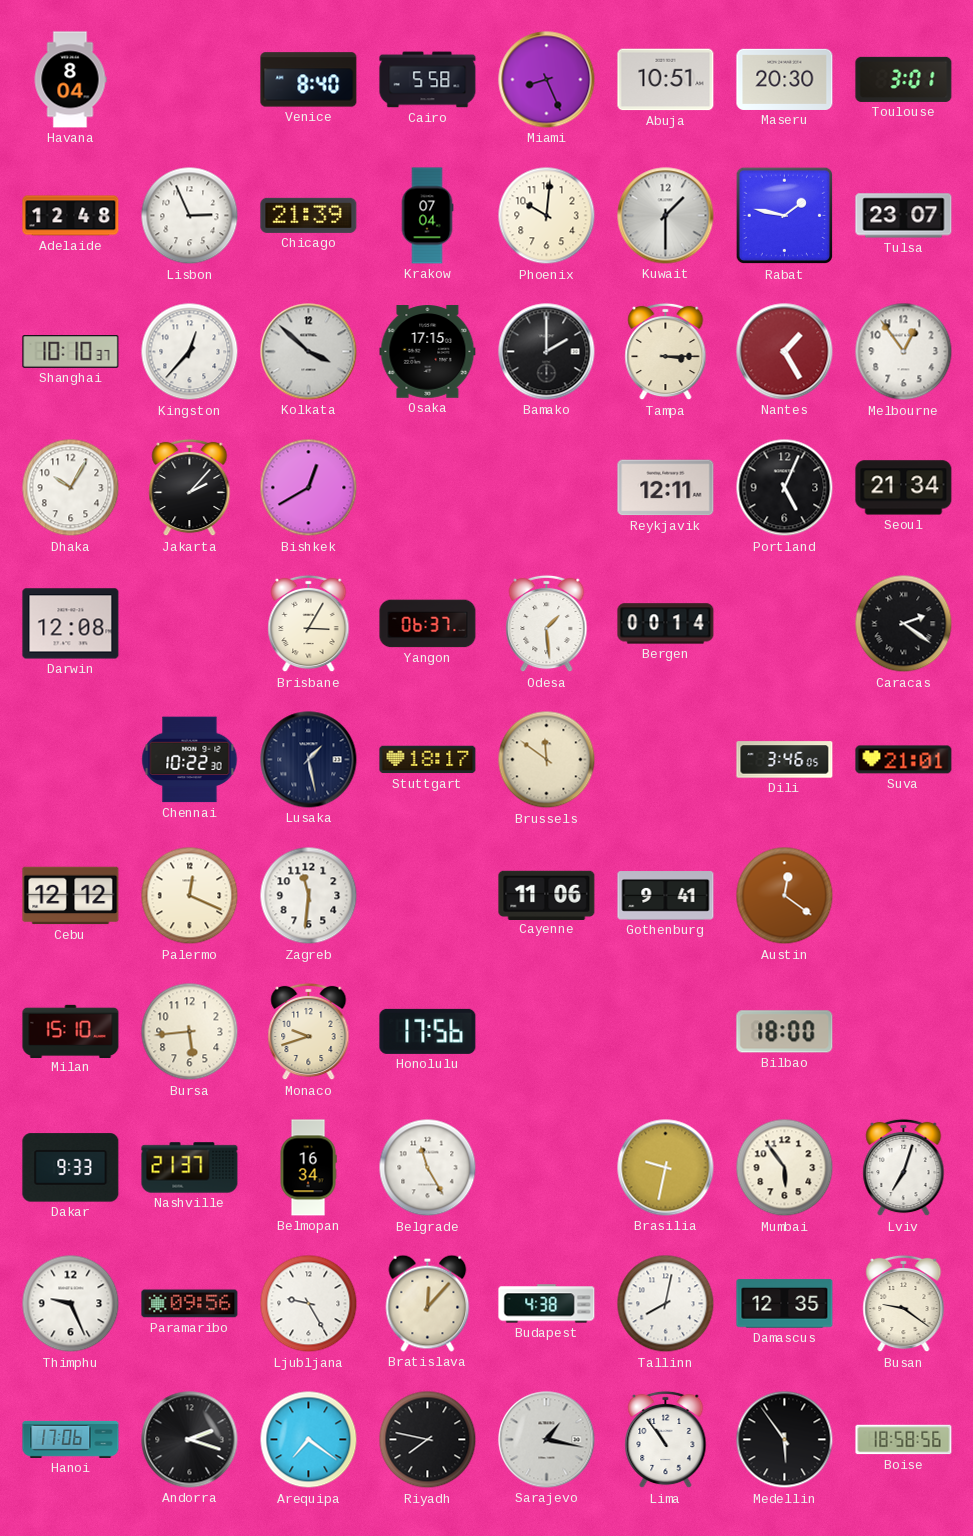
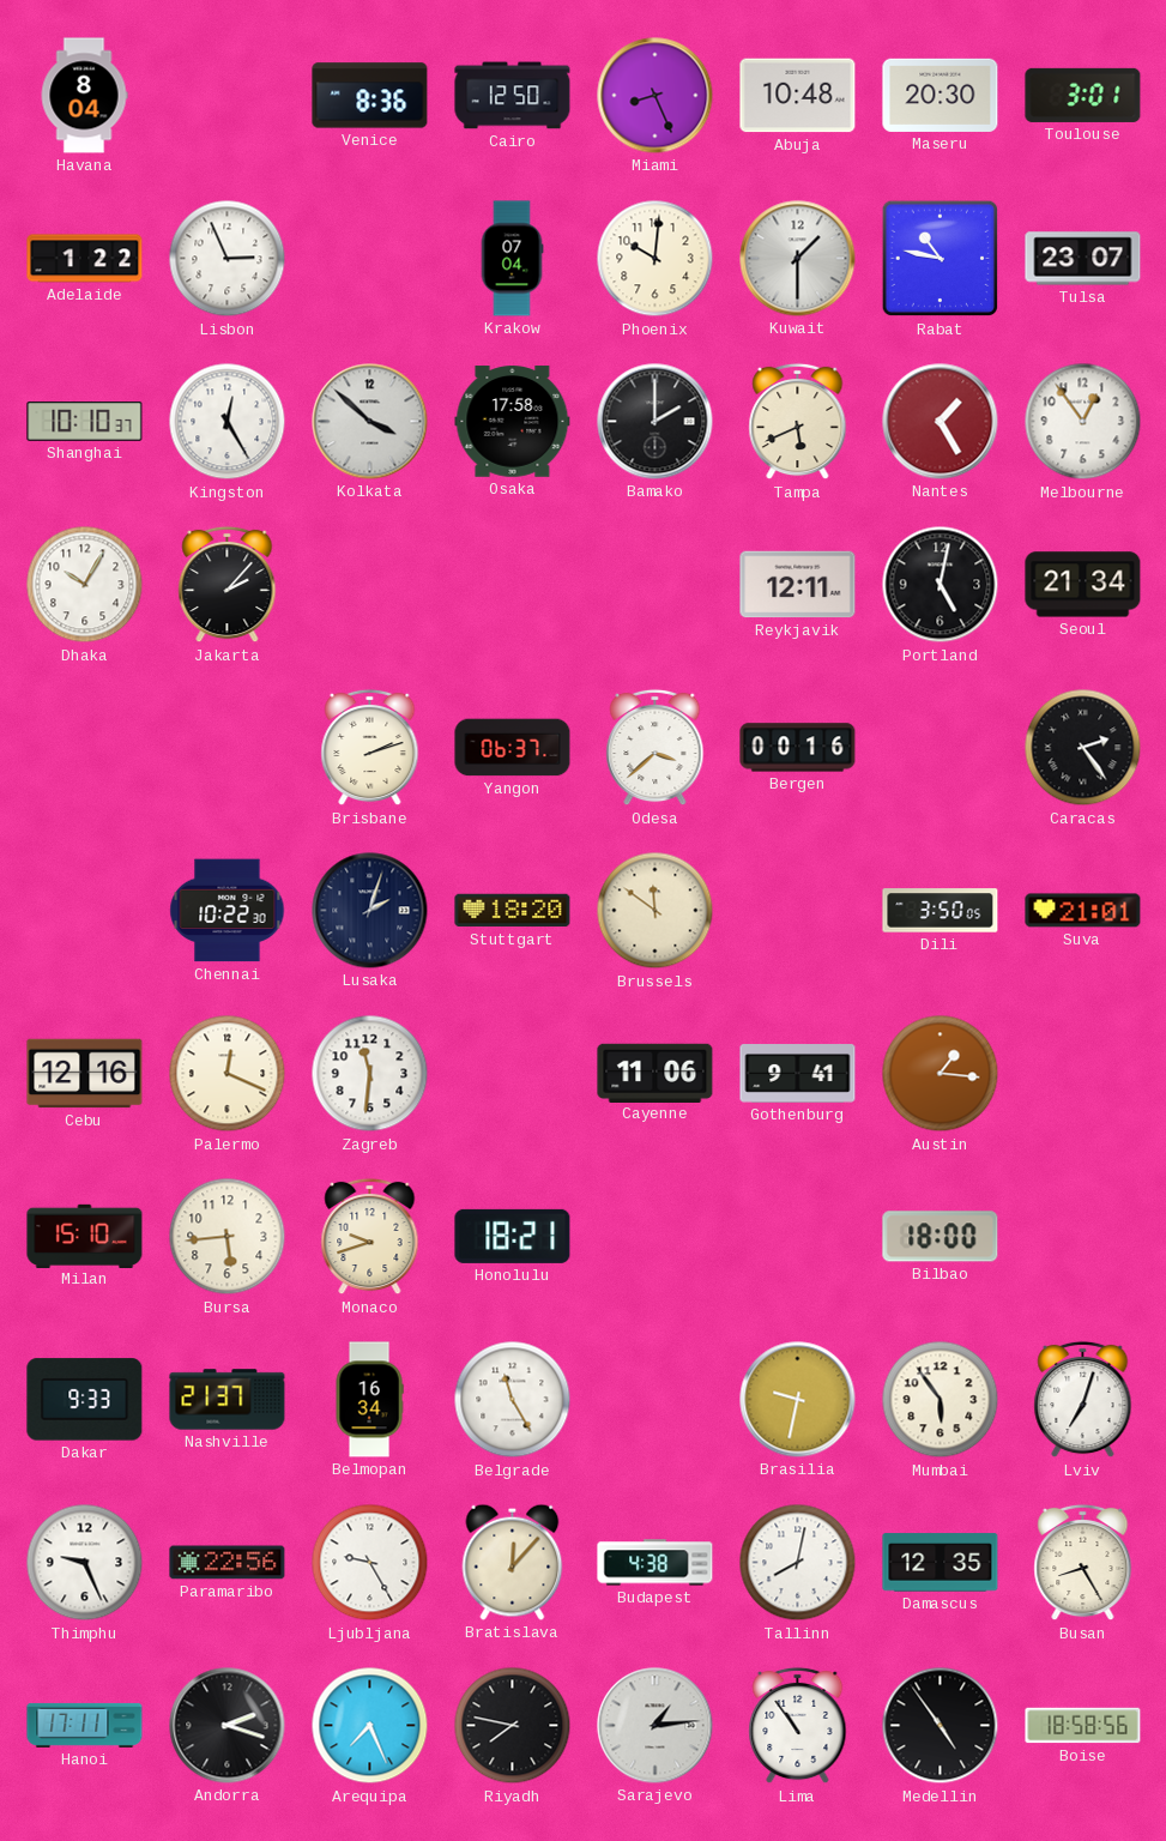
Venice: 8:40 -> 8:36
Cairo: 5:58 -> 12:50
Abuja: 10:51 -> 10:48
Adelaide: 12:48 -> 1:22
Chicago: 21:39 -> none
Rabat: 1:47 -> 10:47
Kingston: 12:37 -> 12:25
Osaka: 17:15 -> 17:58
Tampa: 3:15 -> 5:41
Bishkek: 12:40 -> none
Portland: 5:04 -> 5:02
Darwin: 12:08 -> none
Brisbane: 3:05 -> 2:12
Odesa: 1:29 -> 3:38
Bergen: 00:14 -> 00:16
Caracas: 2:21 -> 2:24
Lusaka: 1:28 -> 2:03
Stuttgart: 18:17 -> 18:20
Dili: 3:46 -> 3:50
Cebu: 12:12 -> 12:16
Austin: 12:21 -> 1:16
Honolulu: 17:56 -> 18:21
Paramaribo: 09:56 -> 22:56
Busan: 9:21 -> 8:25
Hanoi: 17:06 -> 17:11
Arequipa: 7:21 -> 7:26
Sarajevo: 1:17 -> 1:14
Medellin: 5:54 -> 4:54
